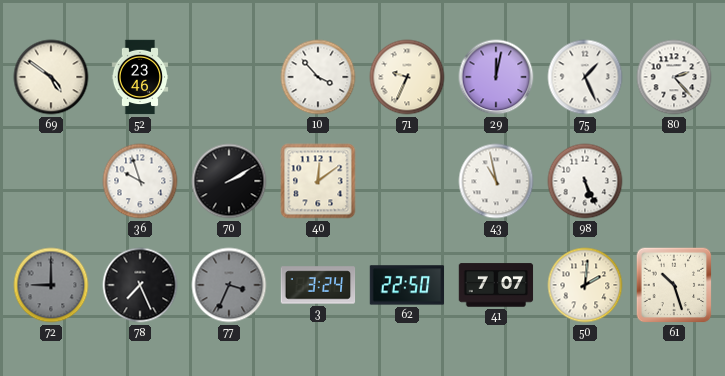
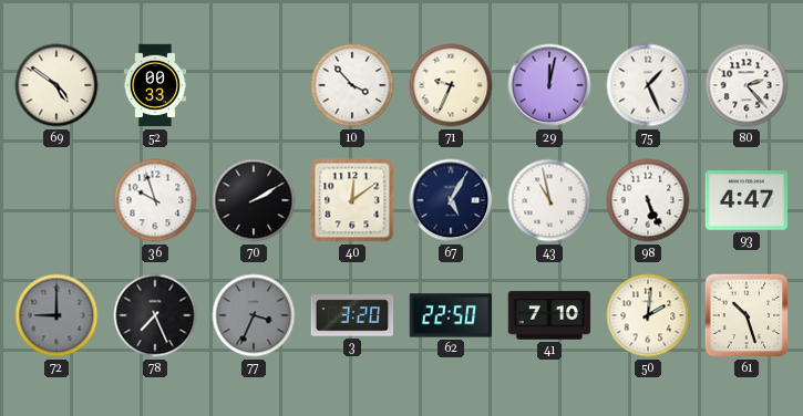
52: 23:46 -> 00:33
67: none -> 5:05
93: none -> 4:47
3: 3:24 -> 3:20
41: 7:07 -> 7:10
